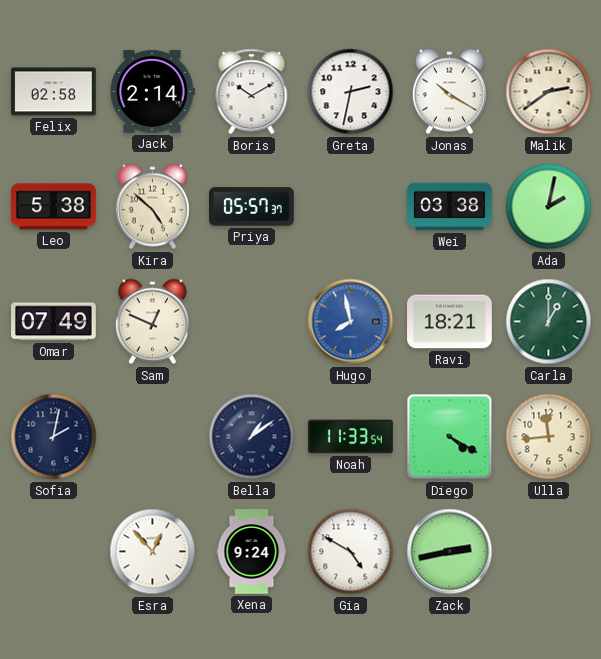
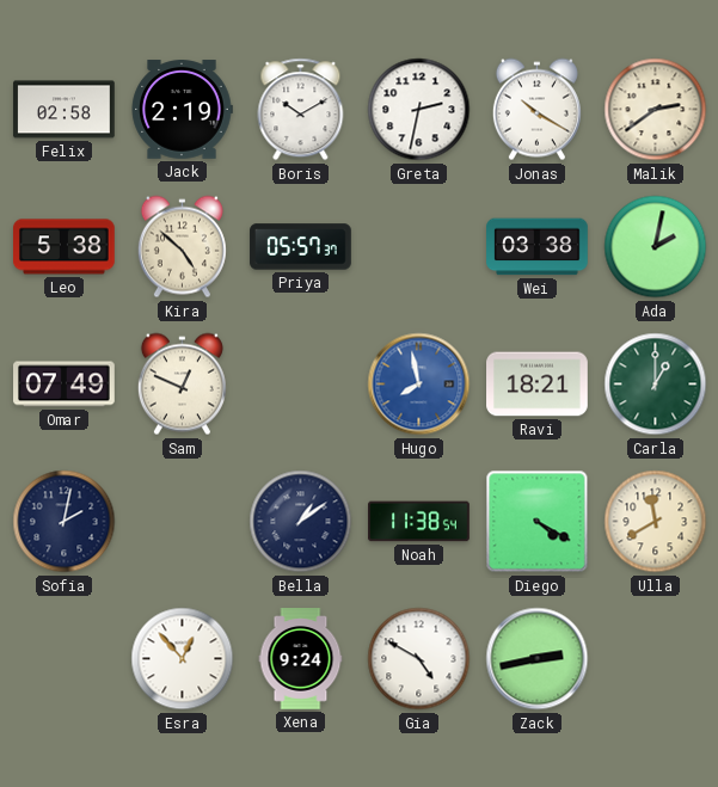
Jack: 2:14 -> 2:19
Noah: 11:33 -> 11:38
Ulla: 11:44 -> 11:40
